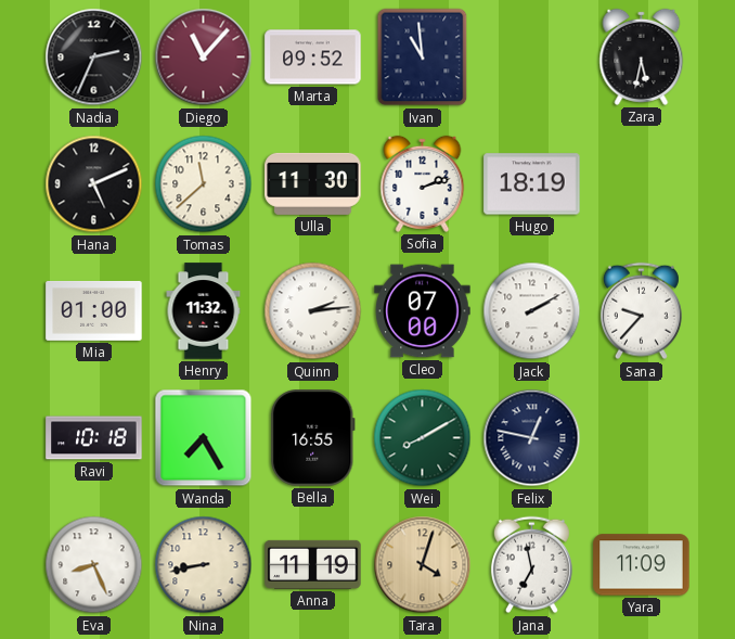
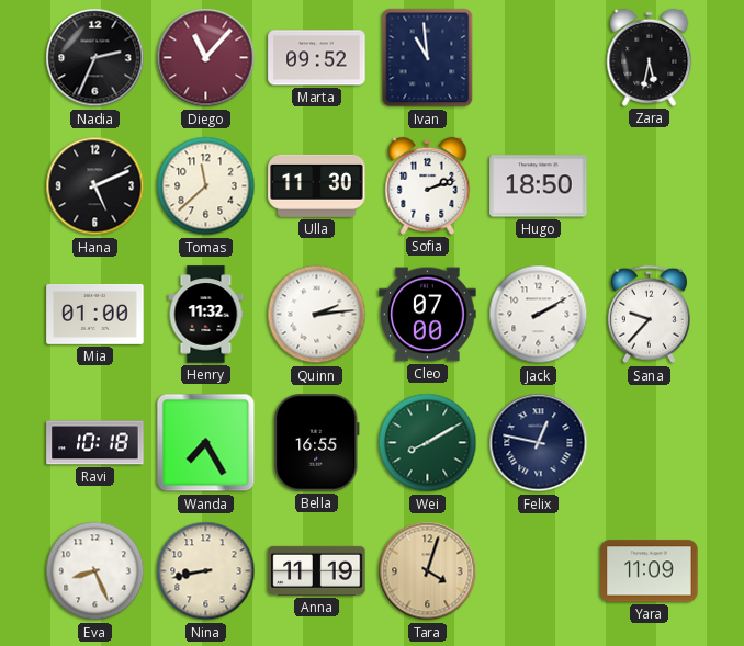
Hugo: 18:19 -> 18:50
Jana: 6:58 -> none
